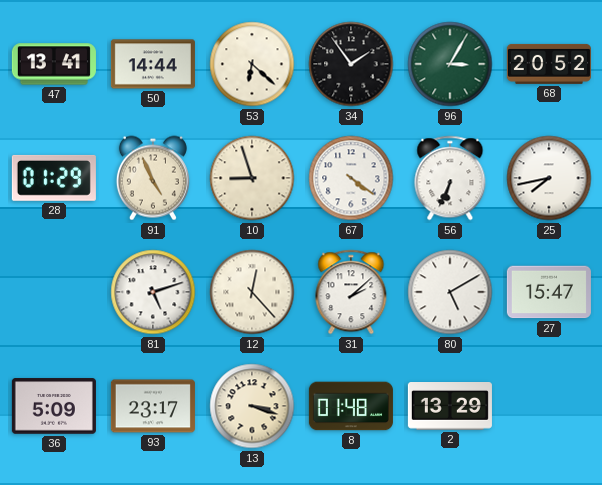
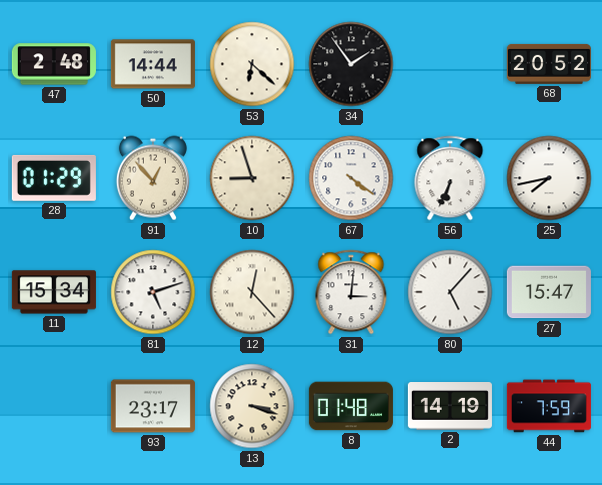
47: 13:41 -> 2:48
96: 3:05 -> none
91: 4:56 -> 12:53
11: none -> 15:34
31: 2:08 -> 3:01
80: 5:10 -> 5:07
36: 5:09 -> none
2: 13:29 -> 14:19
44: none -> 7:59
